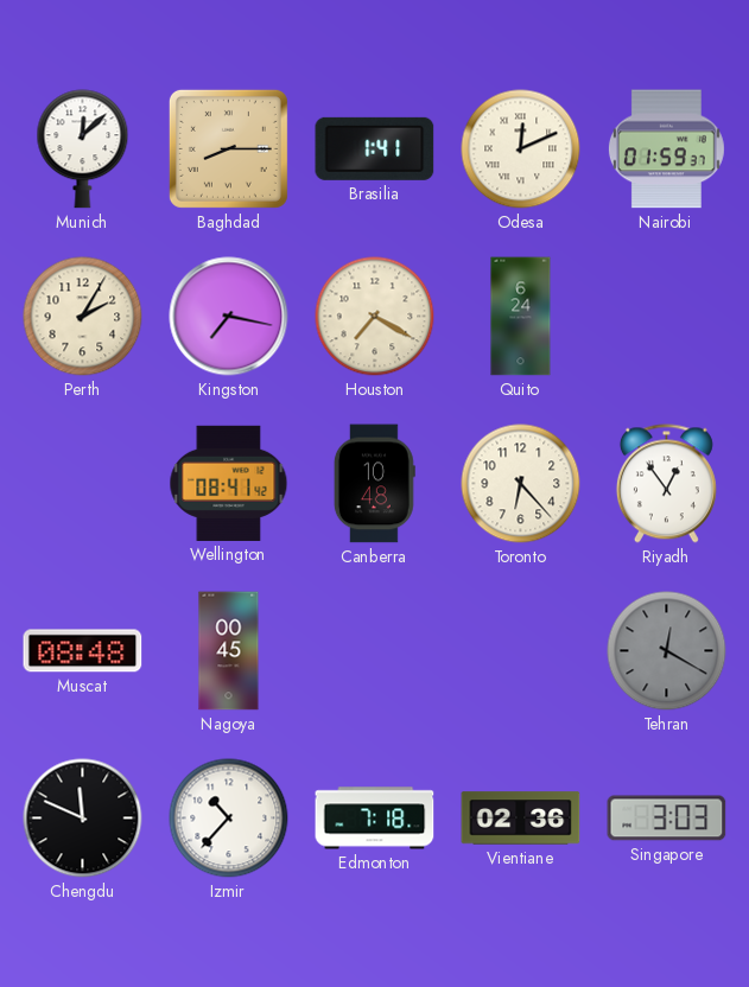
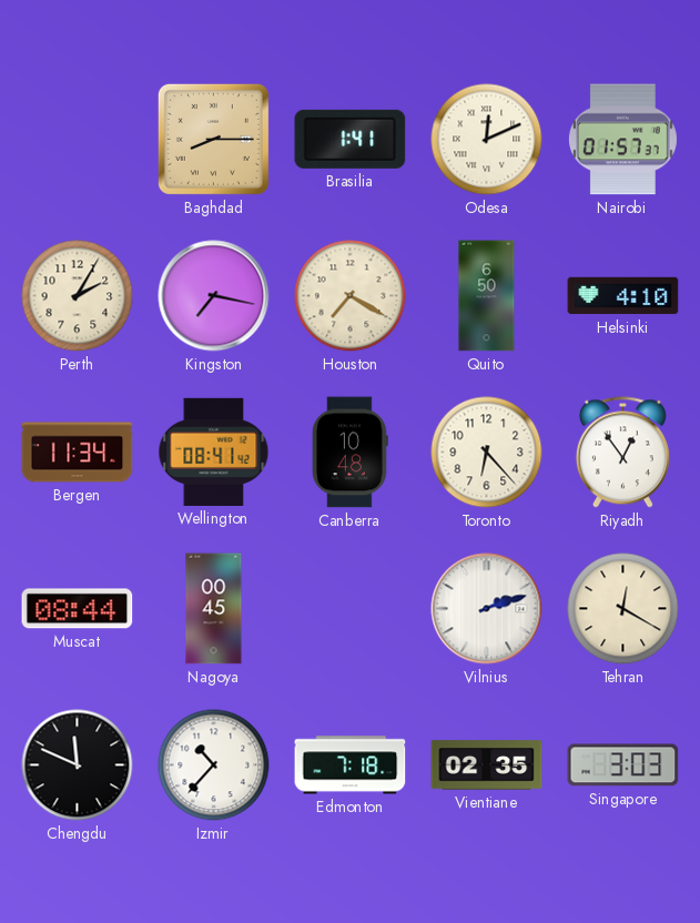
Munich: 12:08 -> none
Nairobi: 01:59 -> 01:57
Quito: 6:24 -> 6:50
Helsinki: none -> 4:10
Bergen: none -> 11:34
Muscat: 08:48 -> 08:44
Vilnius: none -> 2:12
Tehran dial: grey -> cream
Vientiane: 02:36 -> 02:35
